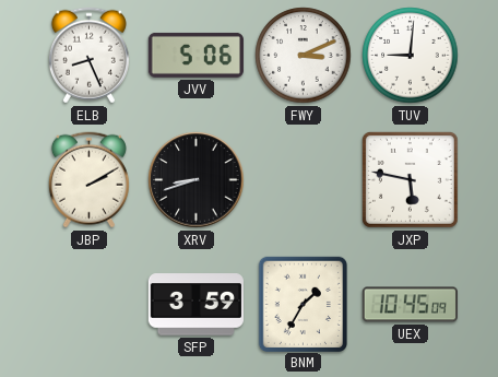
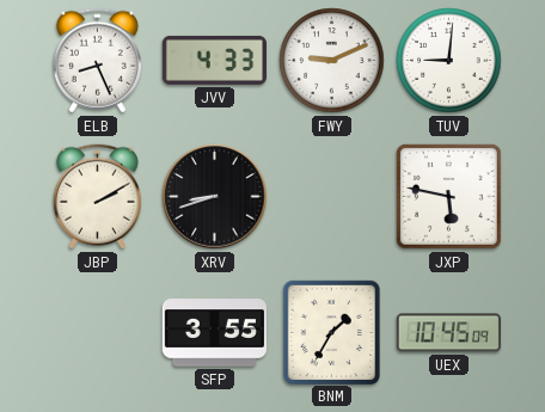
JVV: 5:06 -> 4:33
FWY: 3:11 -> 9:11
SFP: 3:59 -> 3:55
